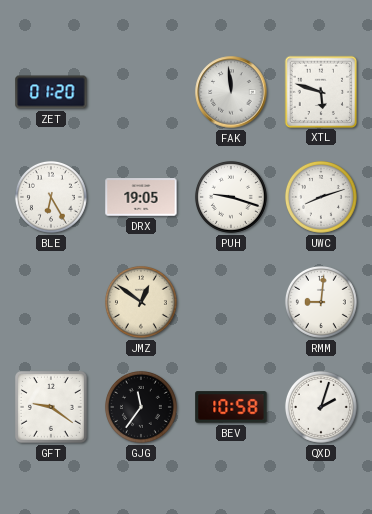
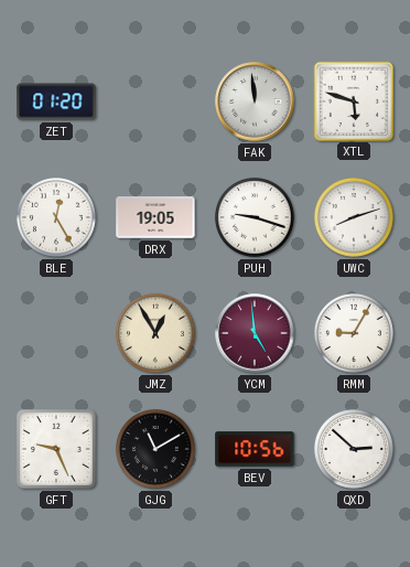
BLE: 6:25 -> 12:25
JMZ: 12:51 -> 12:55
YCM: none -> 4:59
RMM: 9:01 -> 9:05
GFT: 9:21 -> 9:26
GJG: 11:36 -> 11:10
BEV: 10:58 -> 10:56
QXD: 2:03 -> 2:52
